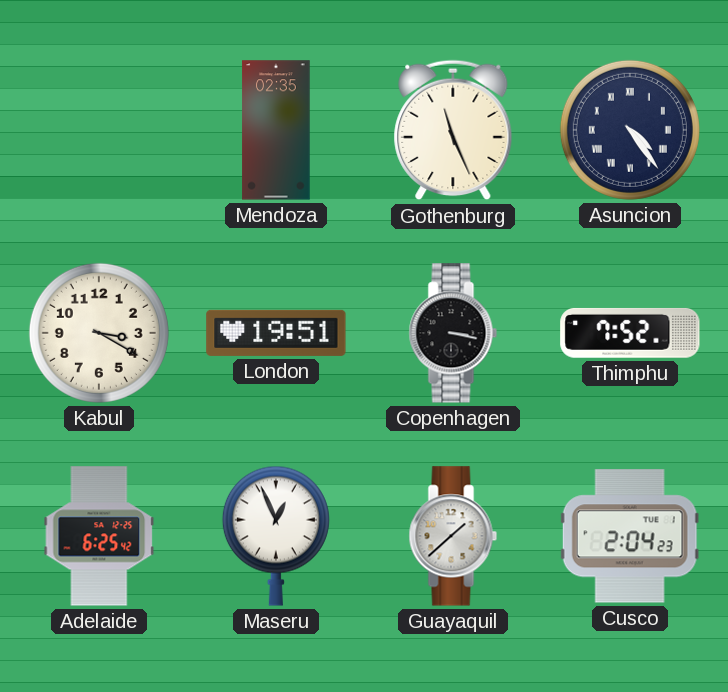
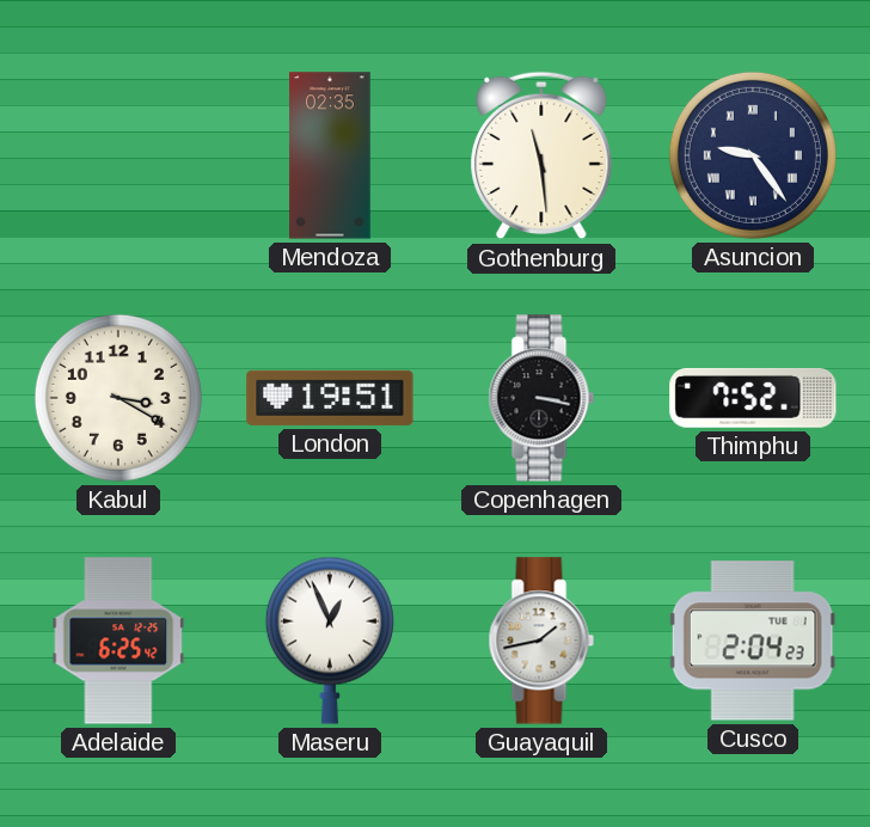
Gothenburg: 11:26 -> 11:29
Asuncion: 4:24 -> 9:24
Guayaquil: 1:38 -> 1:43
